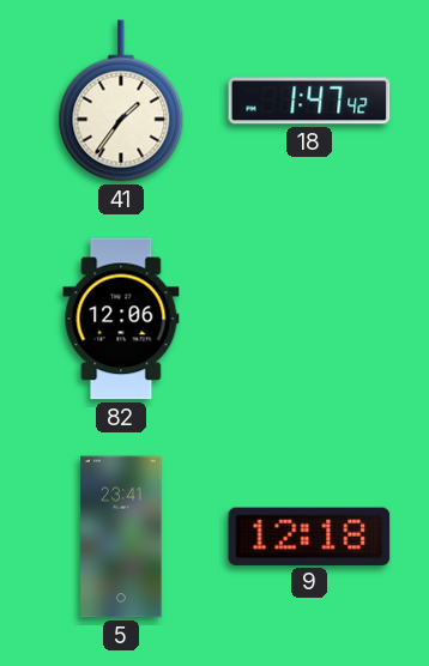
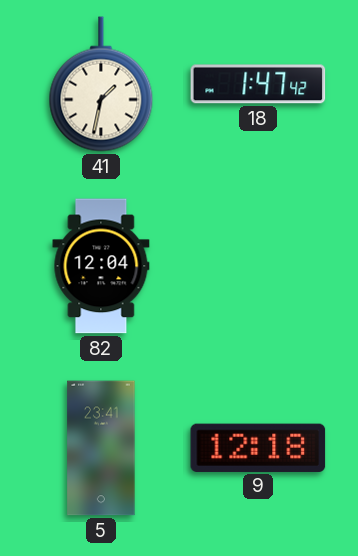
41: 1:36 -> 1:32
82: 12:06 -> 12:04
